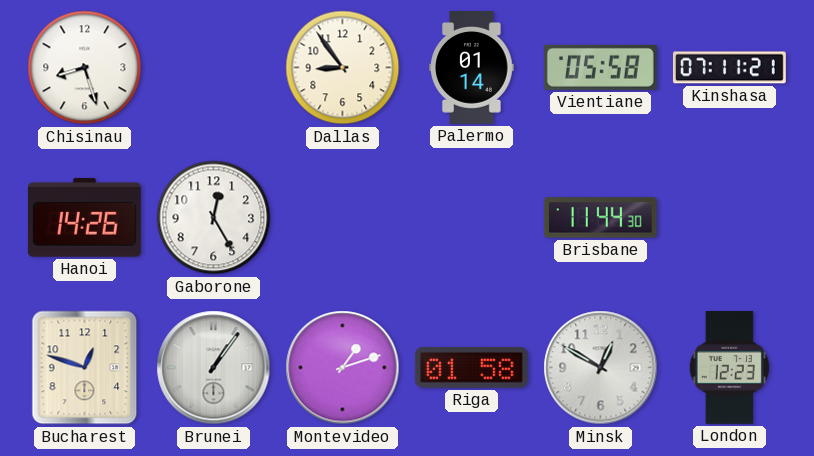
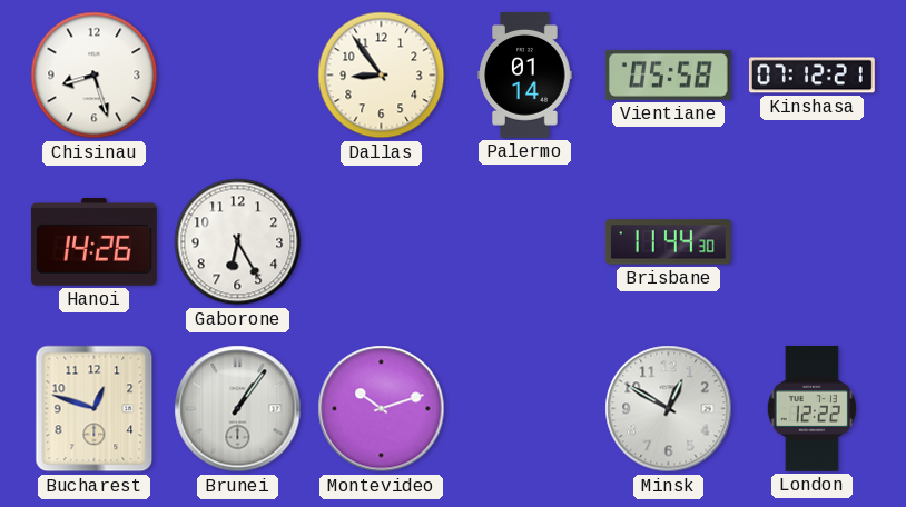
Kinshasa: 07:11 -> 07:12
Gaborone: 12:25 -> 6:25
Montevideo: 1:12 -> 10:12
Riga: 01:58 -> none
London: 12:23 -> 12:22
